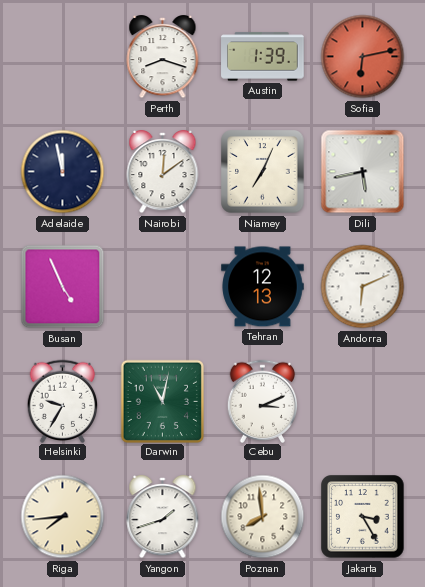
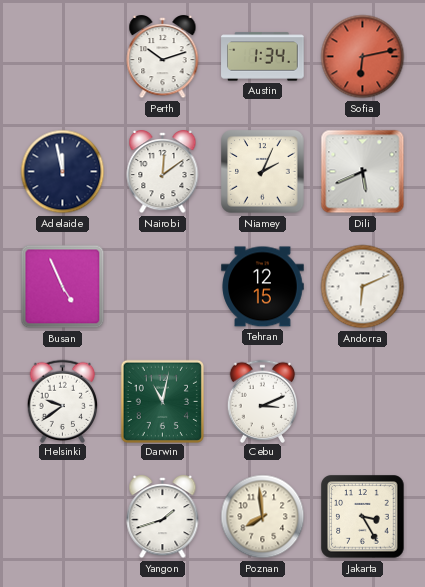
Perth: 8:18 -> 10:12
Austin: 1:39 -> 1:34
Niamey: 7:04 -> 2:04
Dili: 5:43 -> 5:41
Tehran: 12:13 -> 12:15
Helsinki: 9:35 -> 9:39
Riga: 7:44 -> none
